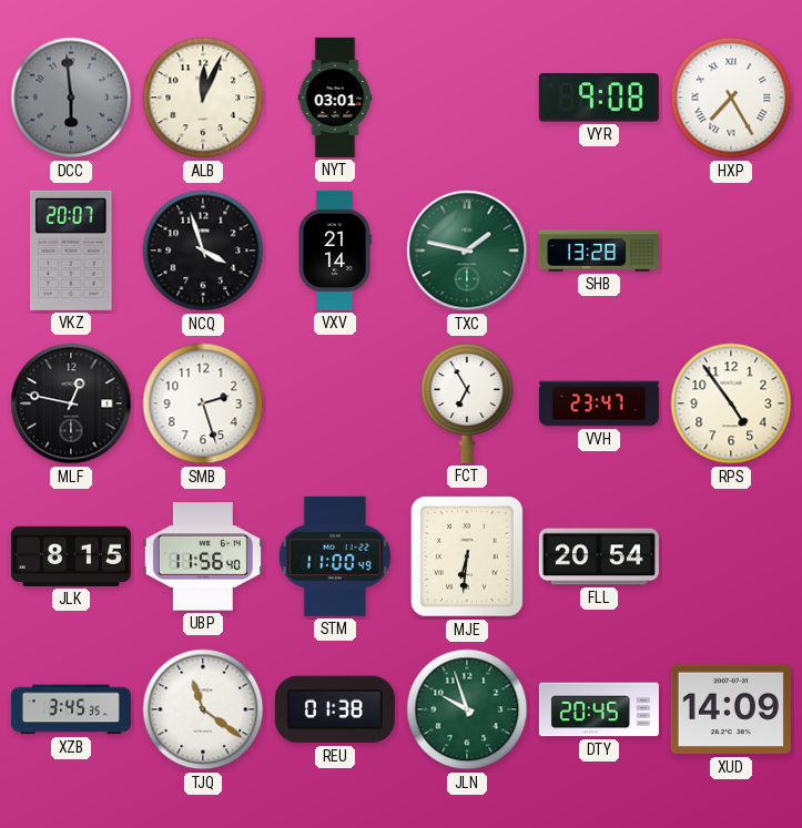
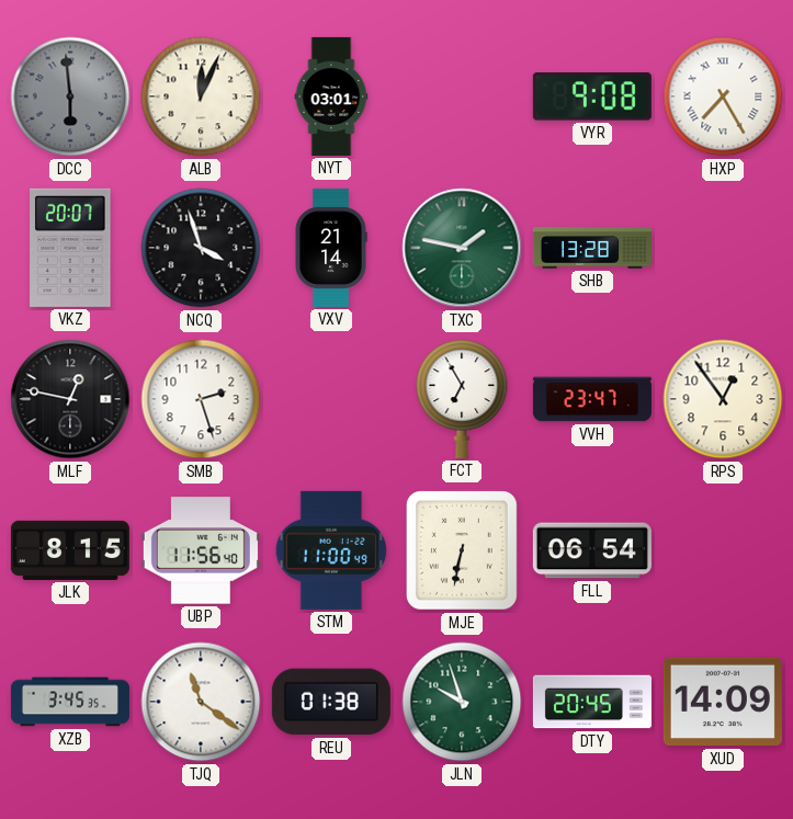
RPS: 4:54 -> 12:54
MJE: 6:31 -> 6:32
FLL: 20:54 -> 06:54
